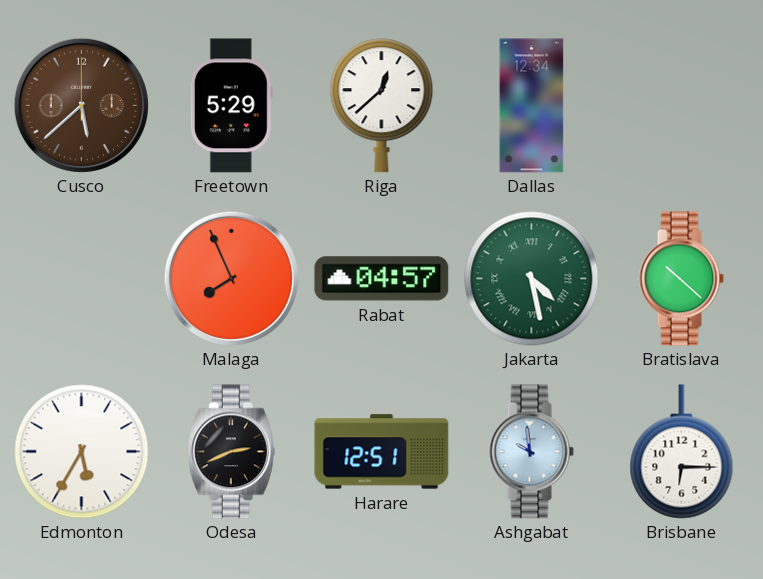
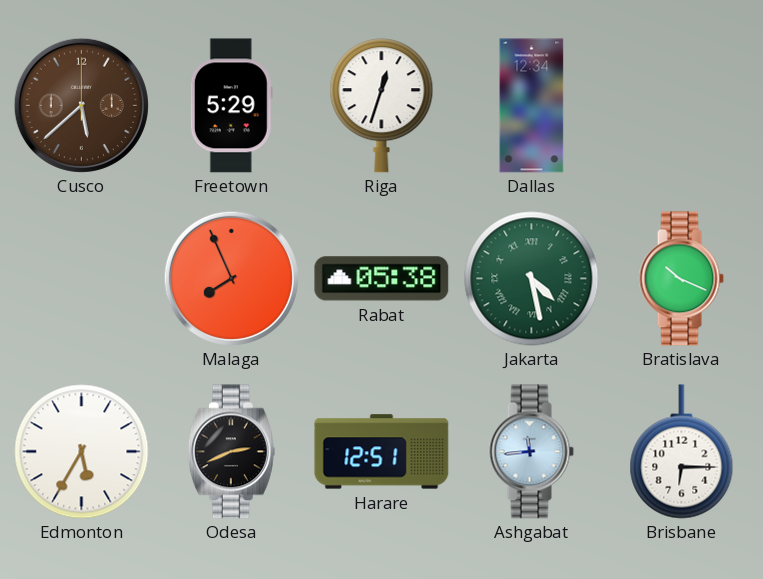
Riga: 12:38 -> 12:33
Rabat: 04:57 -> 05:38
Bratislava: 10:22 -> 10:19
Ashgabat: 9:59 -> 11:44
